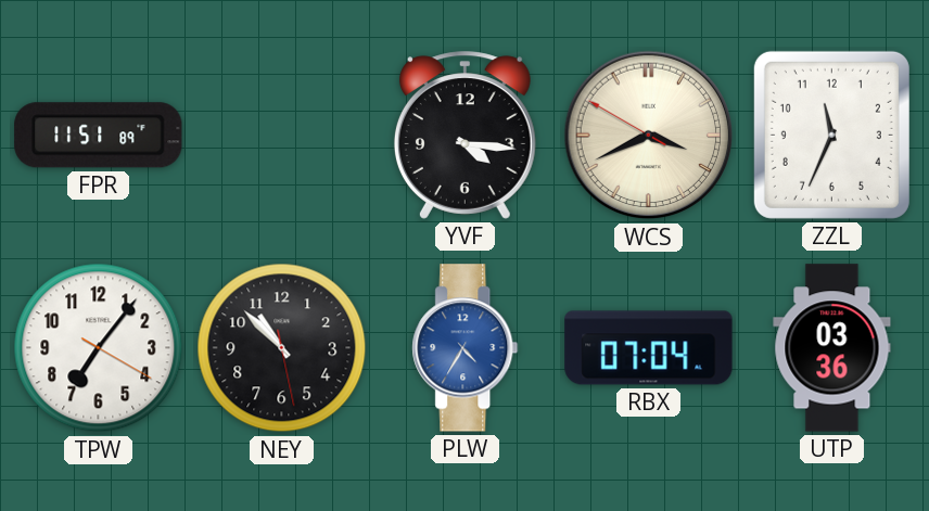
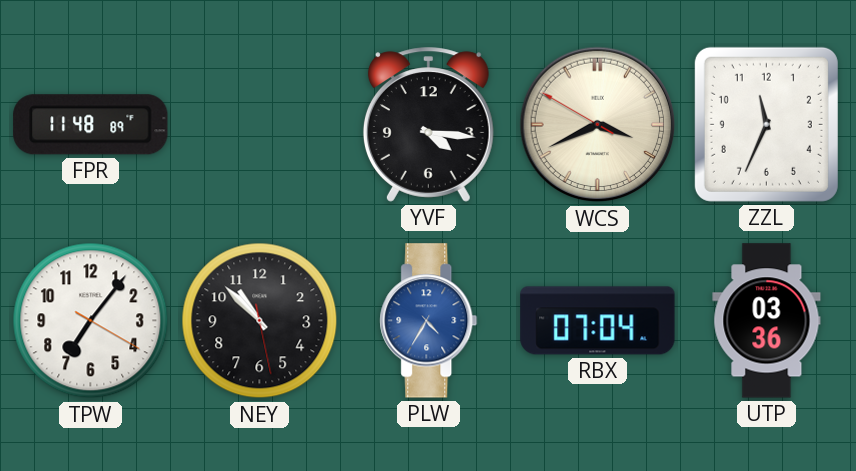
FPR: 11:51 -> 11:48
